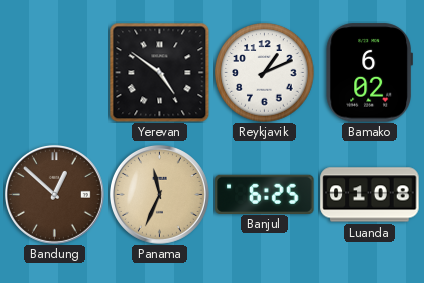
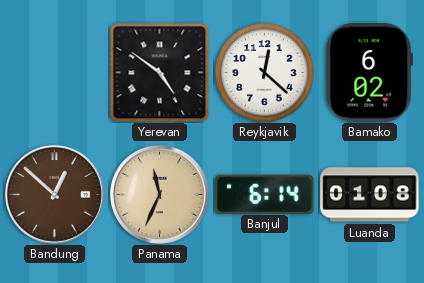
Reykjavik: 1:11 -> 12:22
Banjul: 6:25 -> 6:14
